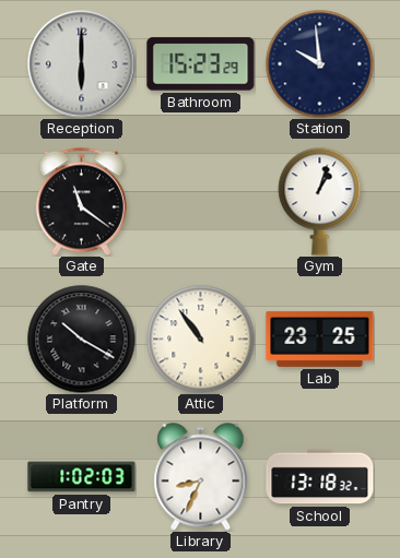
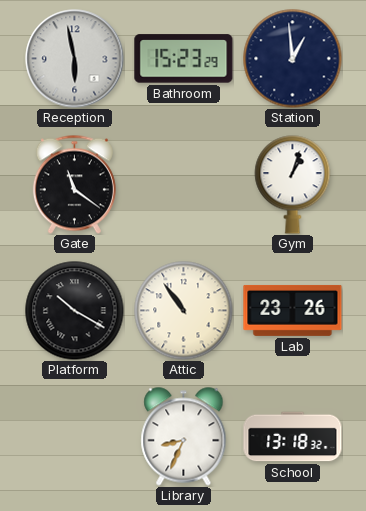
Reception: 6:00 -> 5:58
Station: 9:59 -> 12:59
Lab: 23:25 -> 23:26
Pantry: 1:02 -> none
